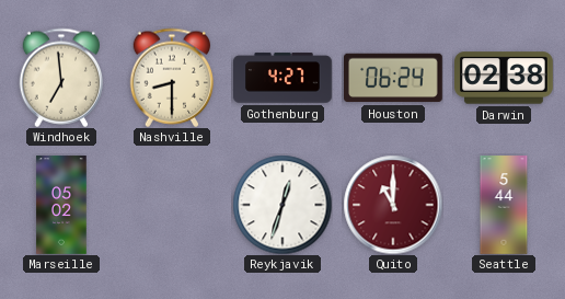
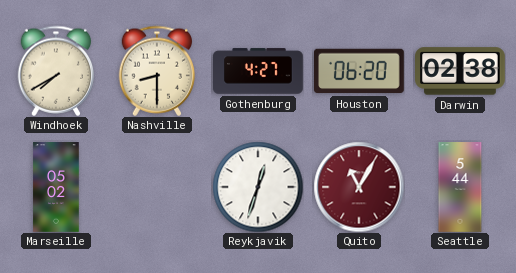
Windhoek: 6:59 -> 7:40
Houston: 06:24 -> 06:20
Quito: 11:00 -> 11:05
